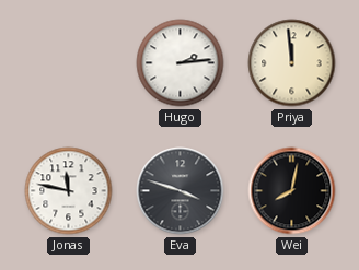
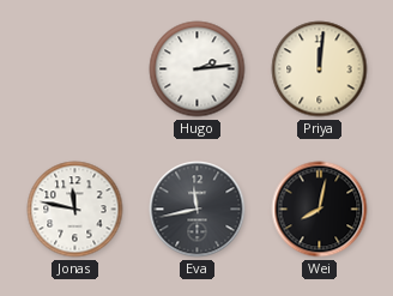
Priya: 11:59 -> 12:01
Eva: 3:48 -> 11:43
